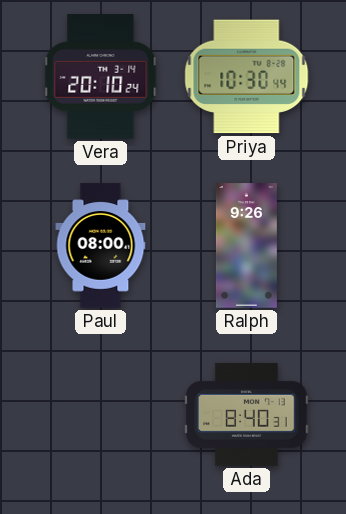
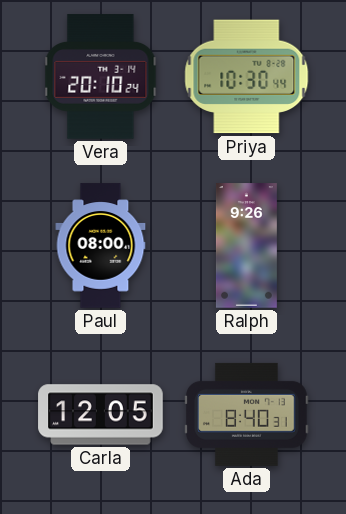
Carla: none -> 12:05
